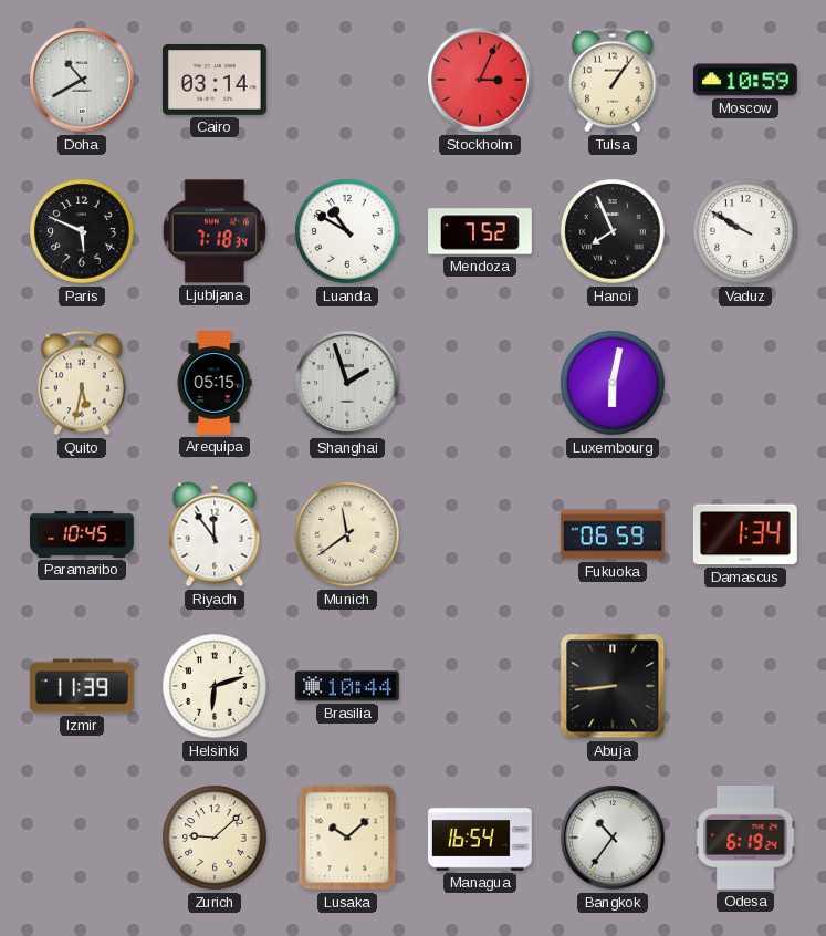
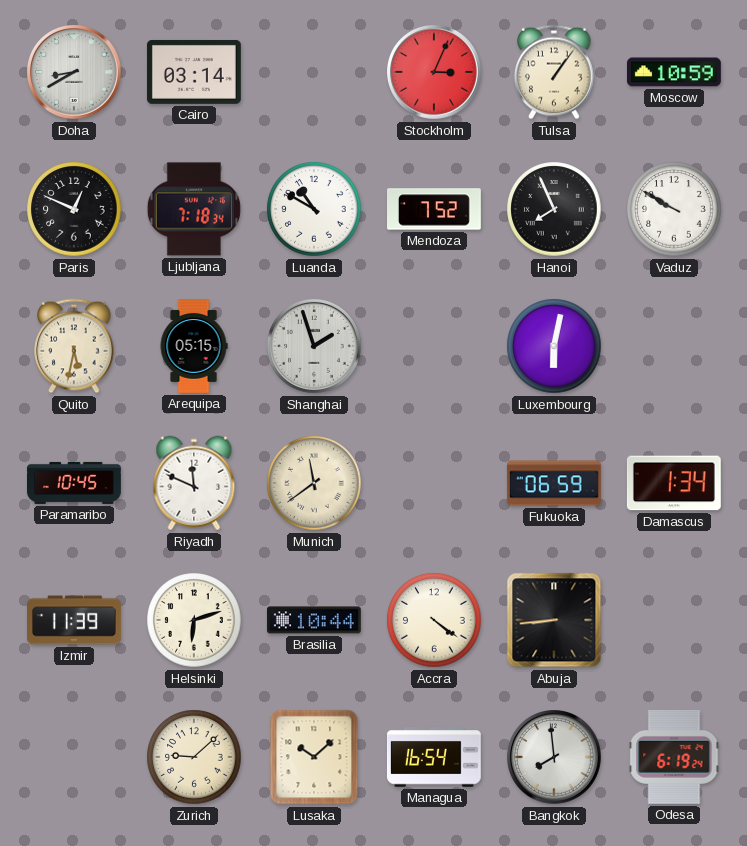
Doha: 10:40 -> 8:40
Paris: 5:49 -> 12:49
Riyadh: 11:54 -> 11:49
Accra: none -> 4:21
Bangkok: 10:36 -> 7:59
